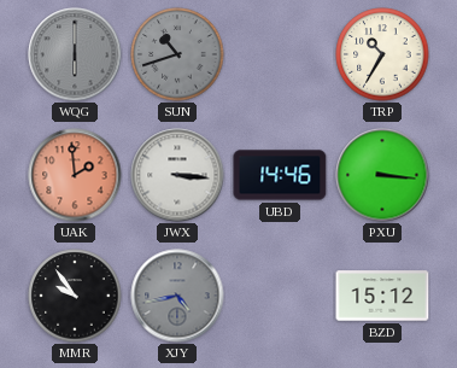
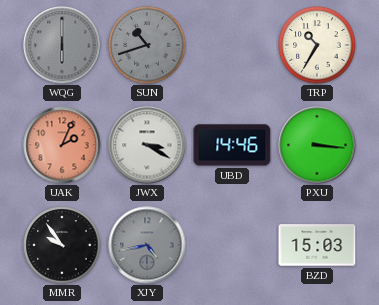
UAK: 1:59 -> 2:04
JWX: 3:16 -> 3:20
BZD: 15:12 -> 15:03
